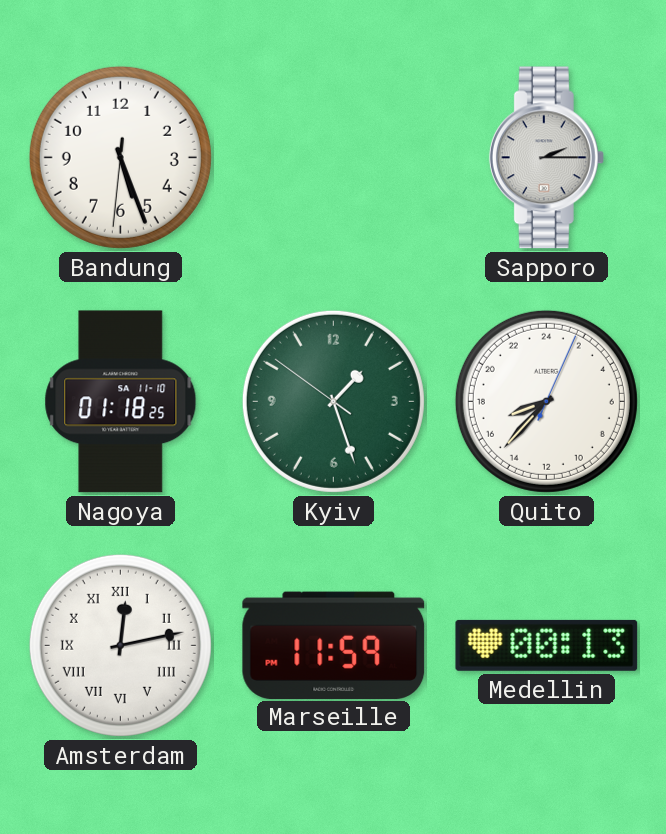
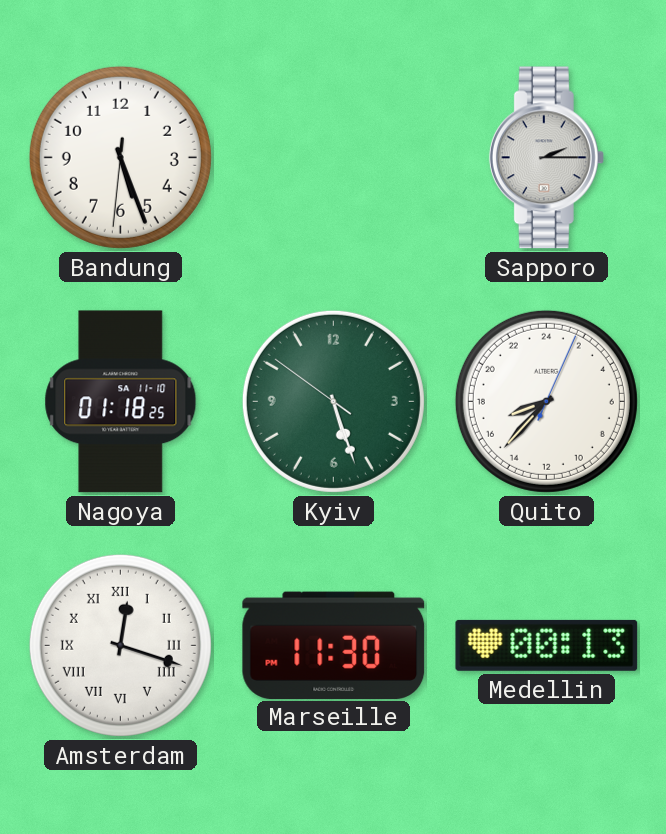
Kyiv: 1:26 -> 5:26
Amsterdam: 12:13 -> 12:18
Marseille: 11:59 -> 11:30
